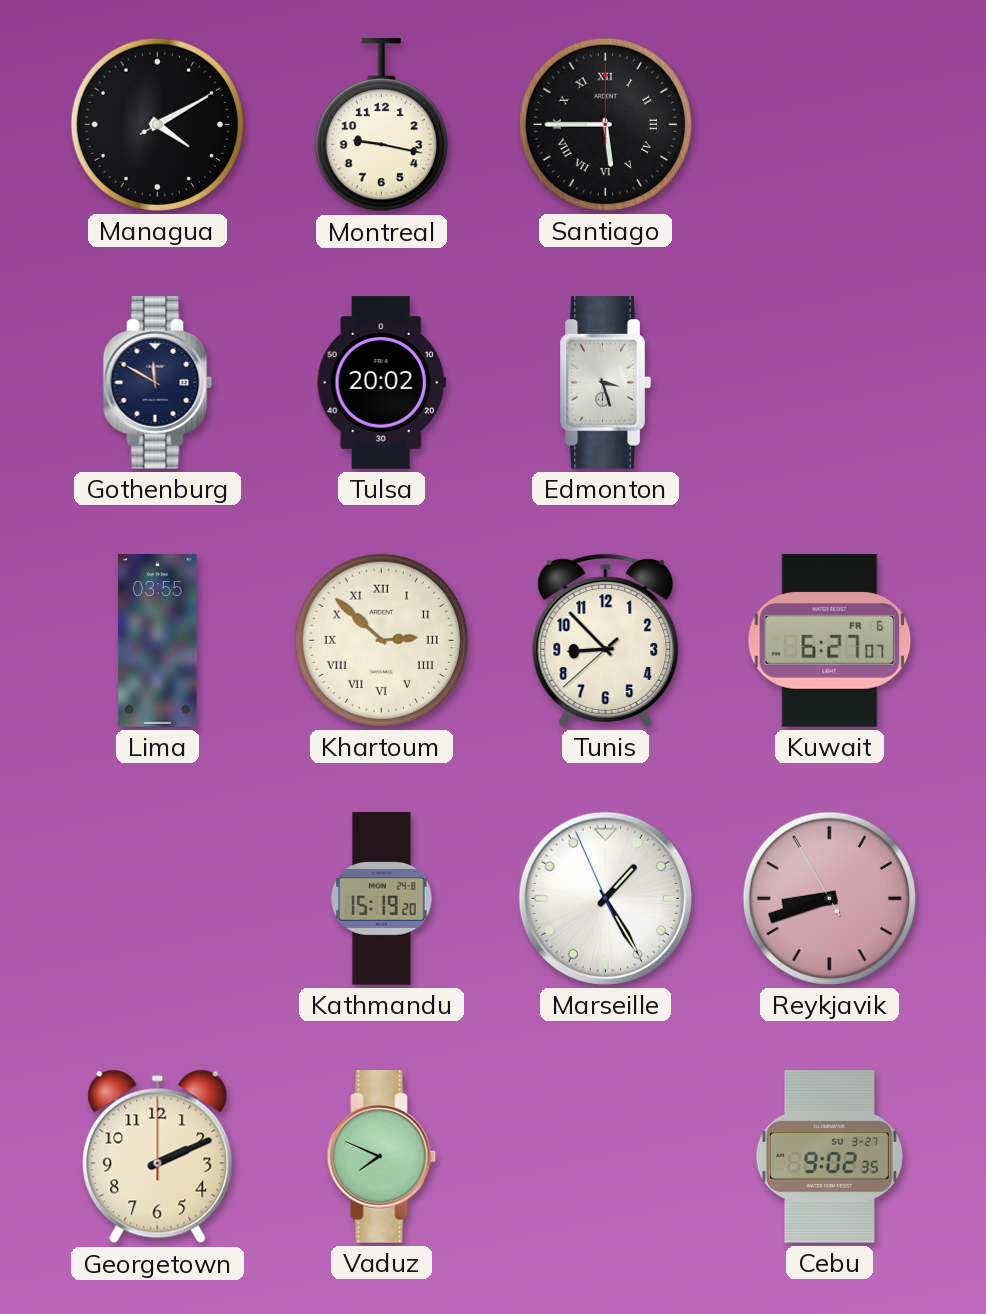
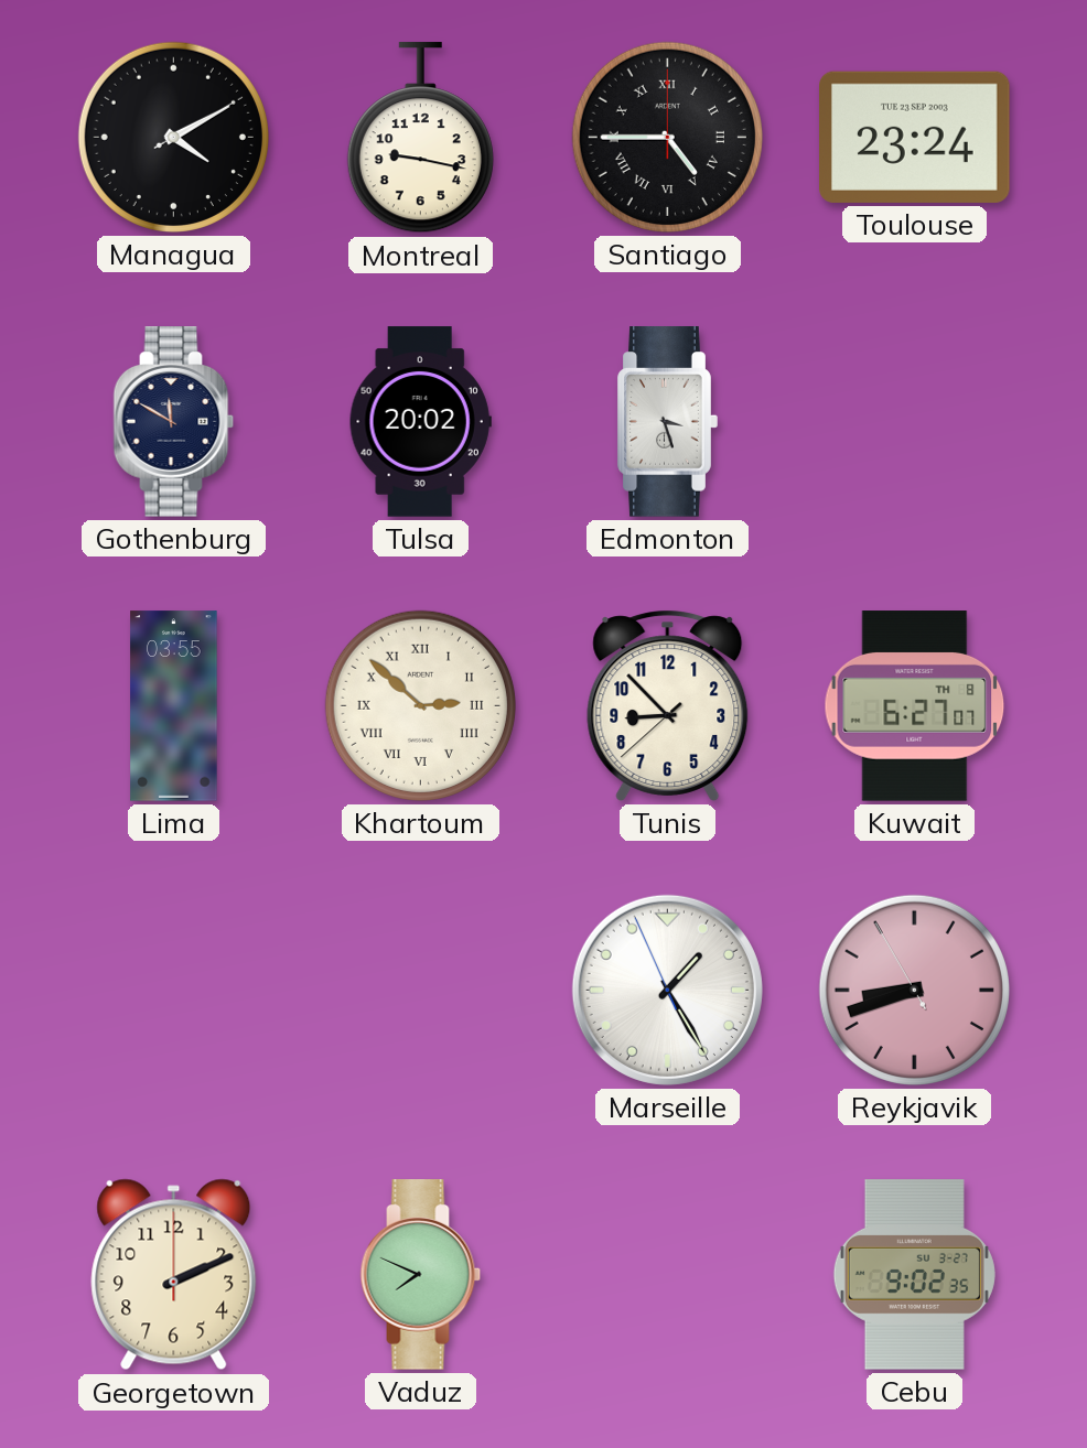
Santiago: 5:45 -> 4:45
Toulouse: none -> 23:24
Kuwait date: FR 6 -> TH 8
Kathmandu: 15:19 -> none
